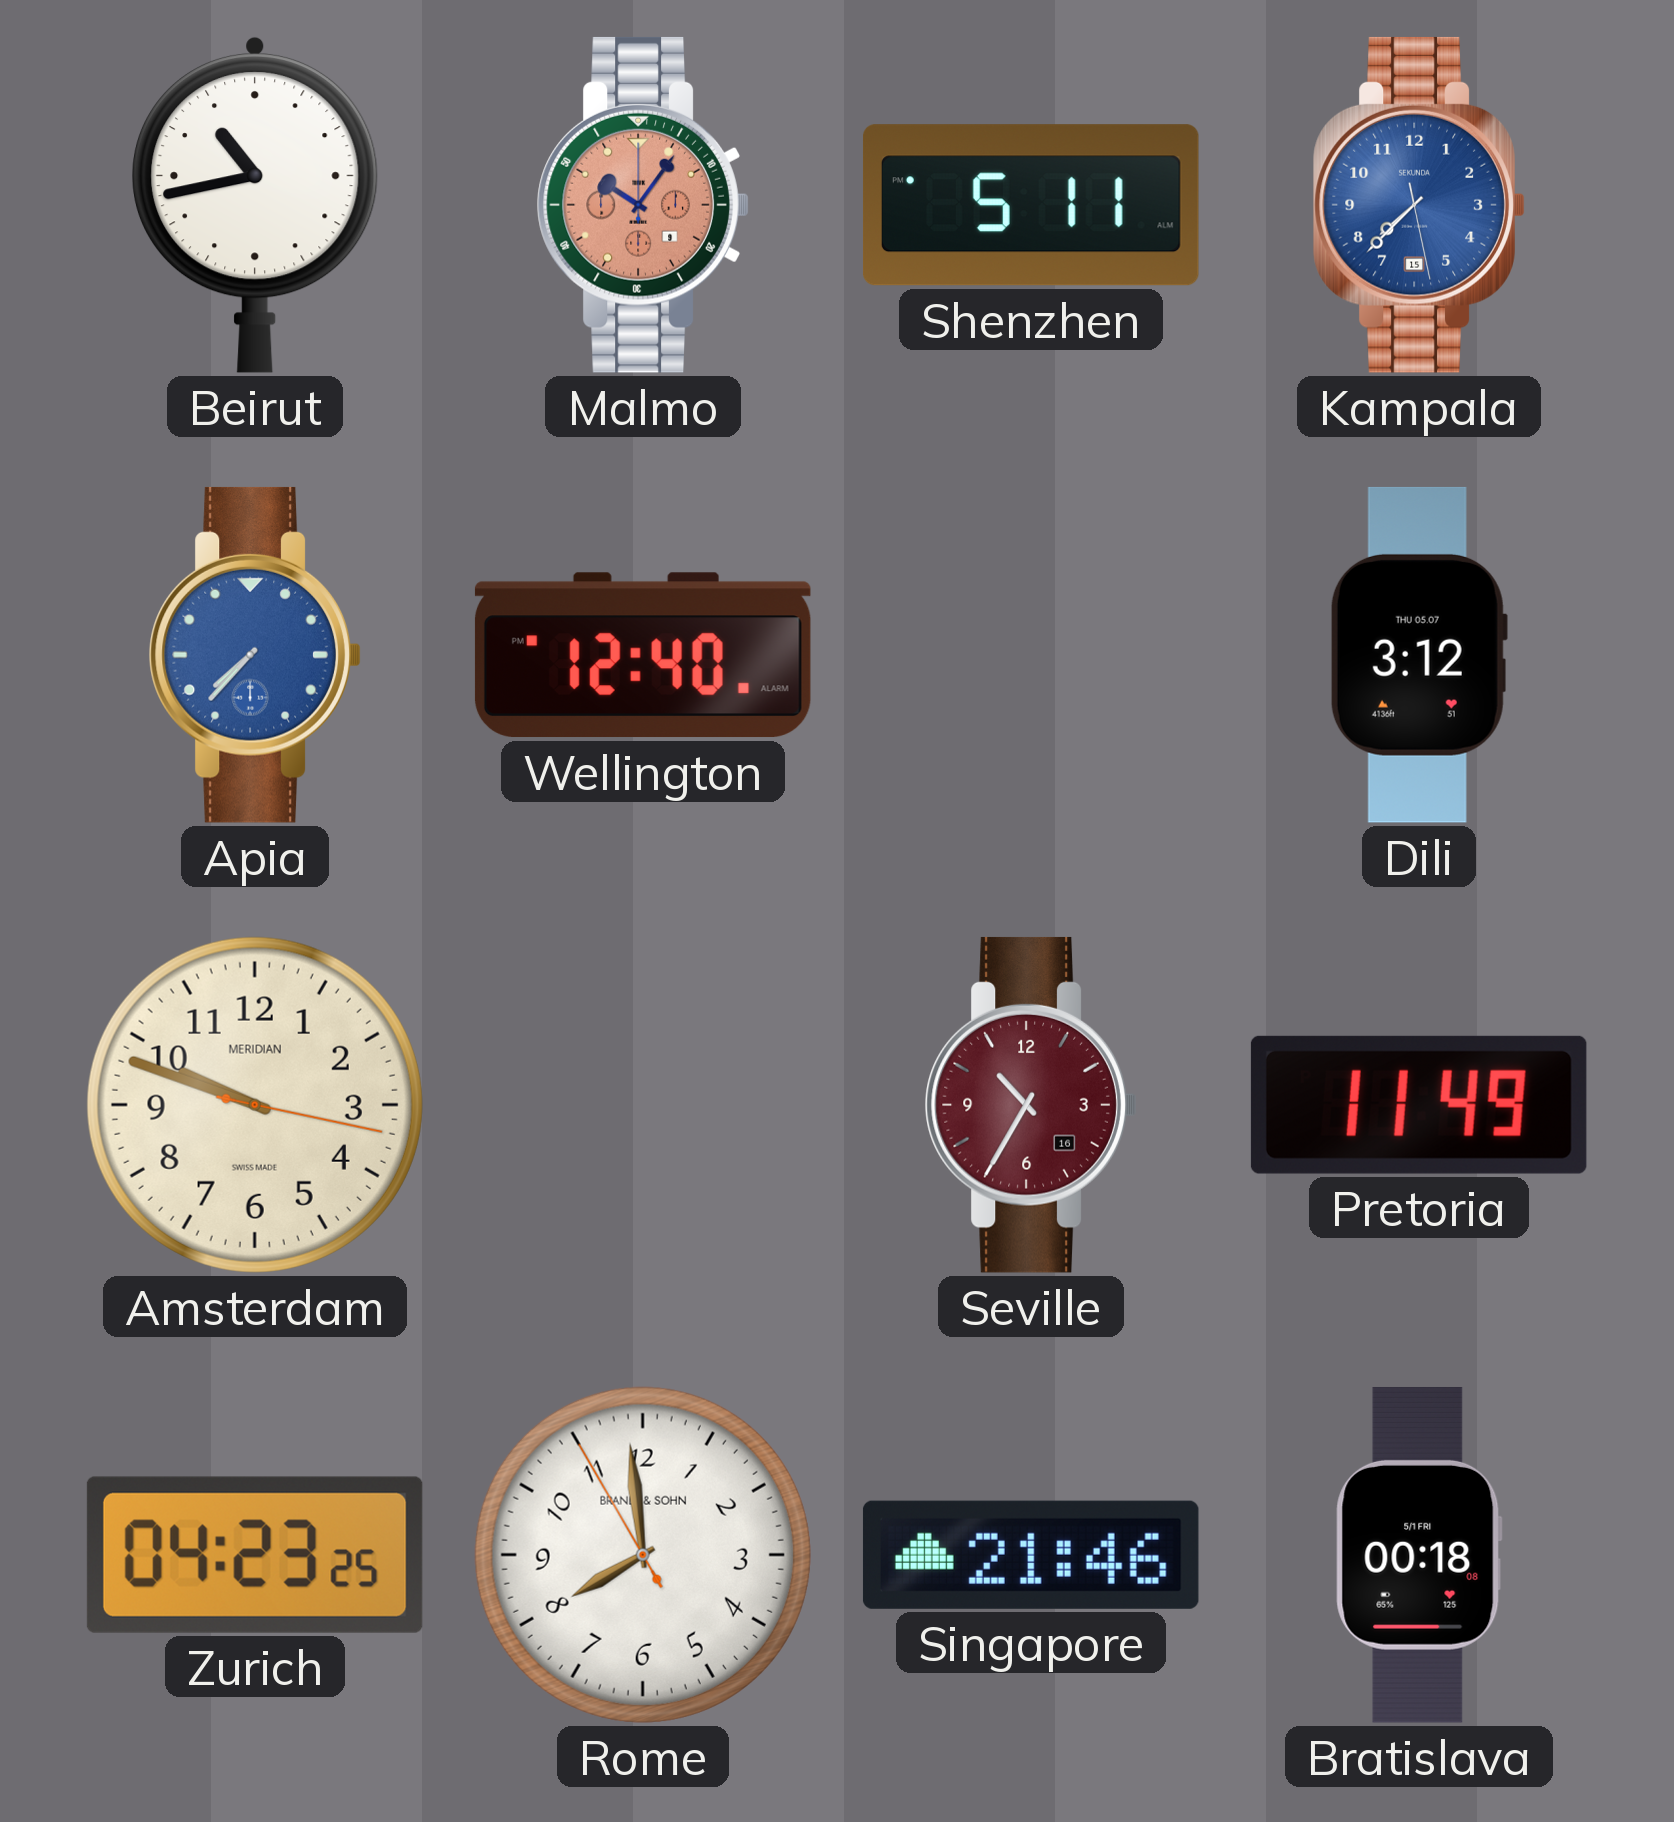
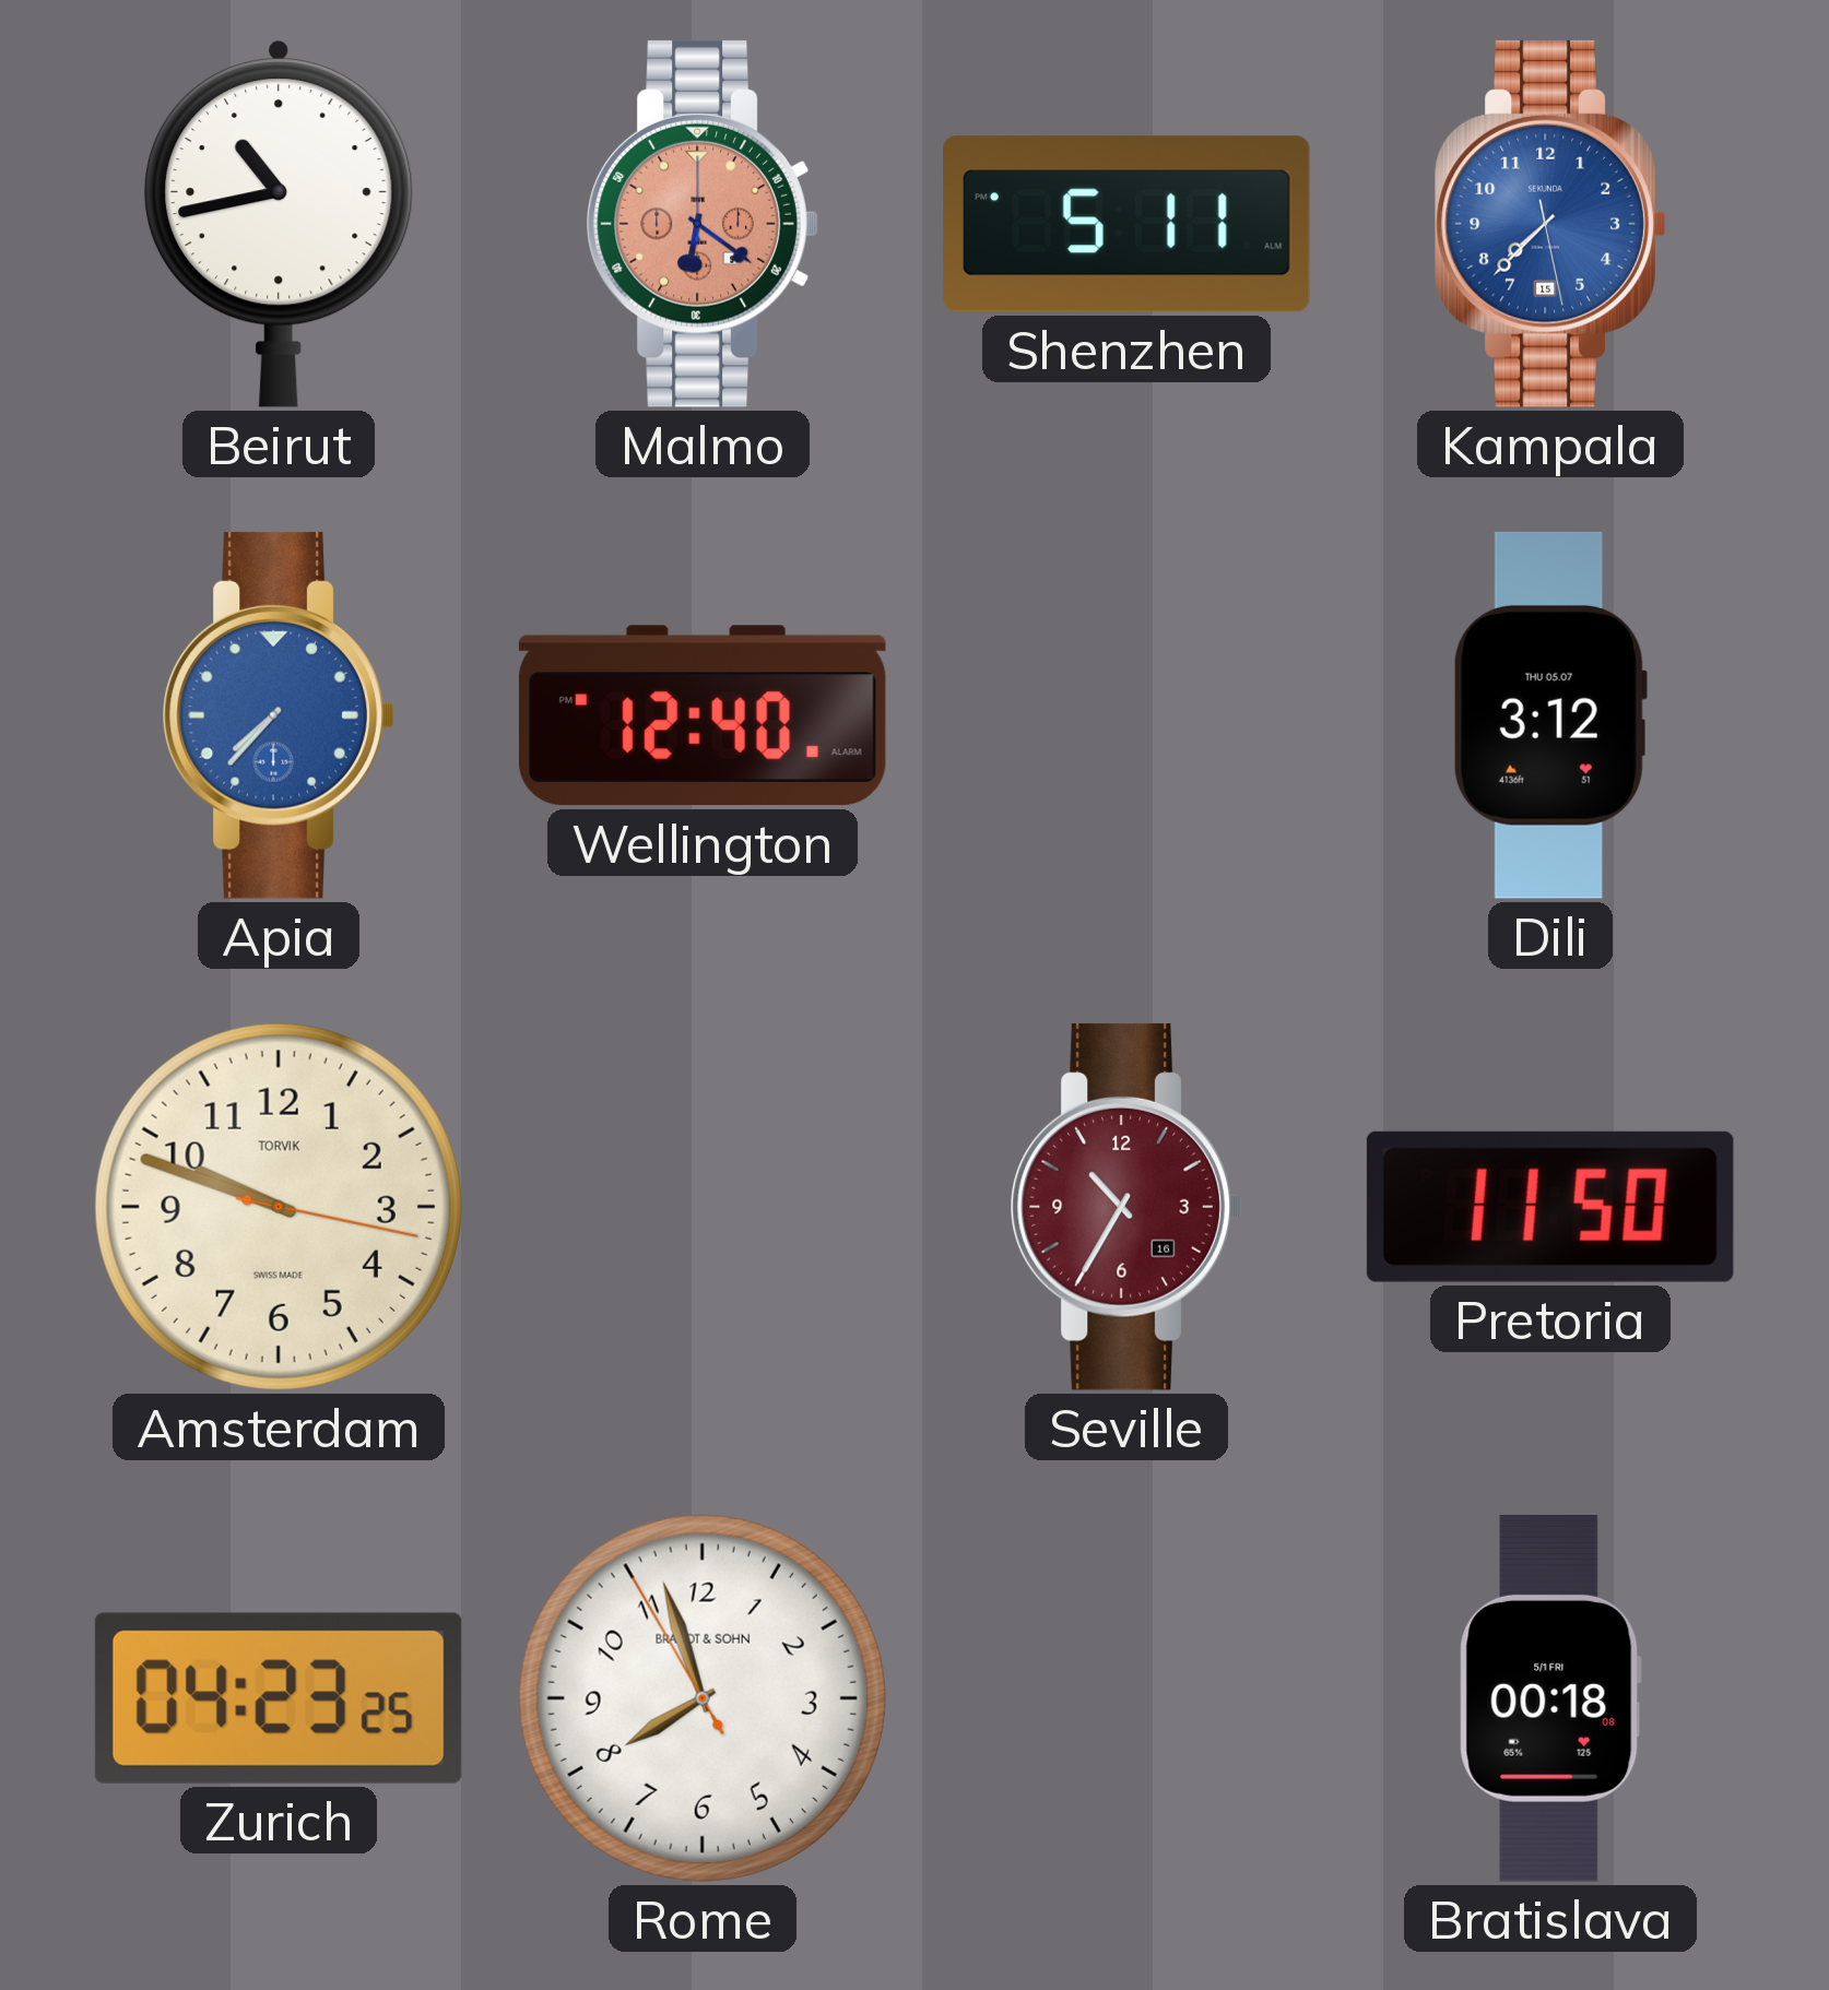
Malmo: 10:06 -> 6:21
Amsterdam brand: MERIDIAN -> TORVIK
Pretoria: 11:49 -> 11:50
Rome: 7:58 -> 7:56
Singapore: 21:46 -> none
